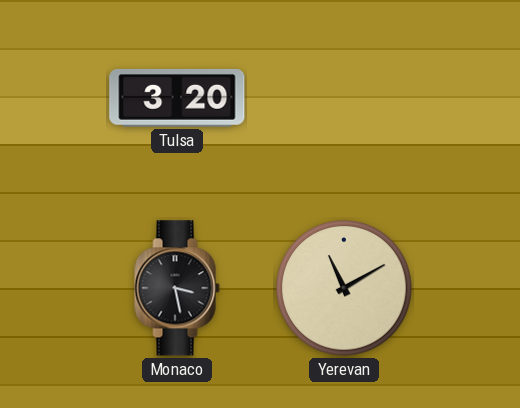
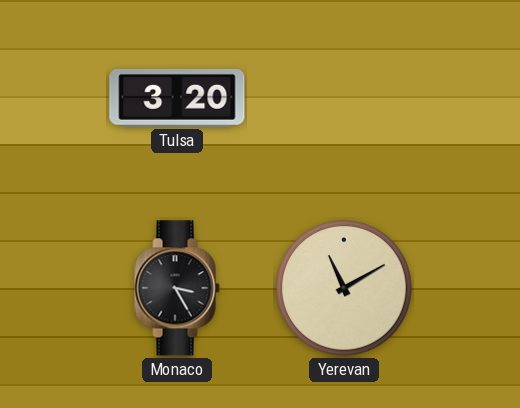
Monaco: 3:28 -> 3:25
